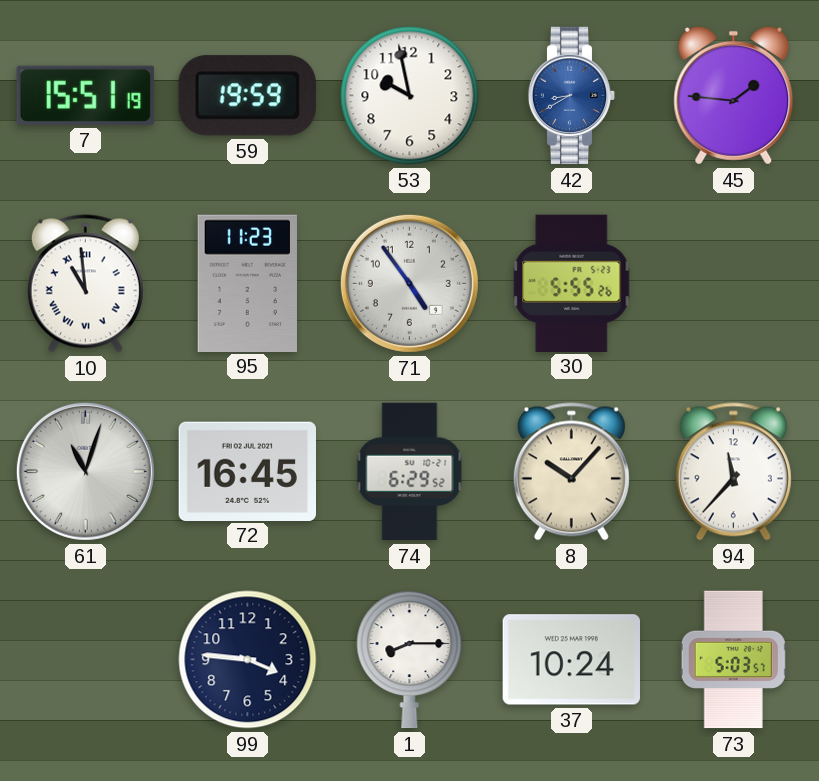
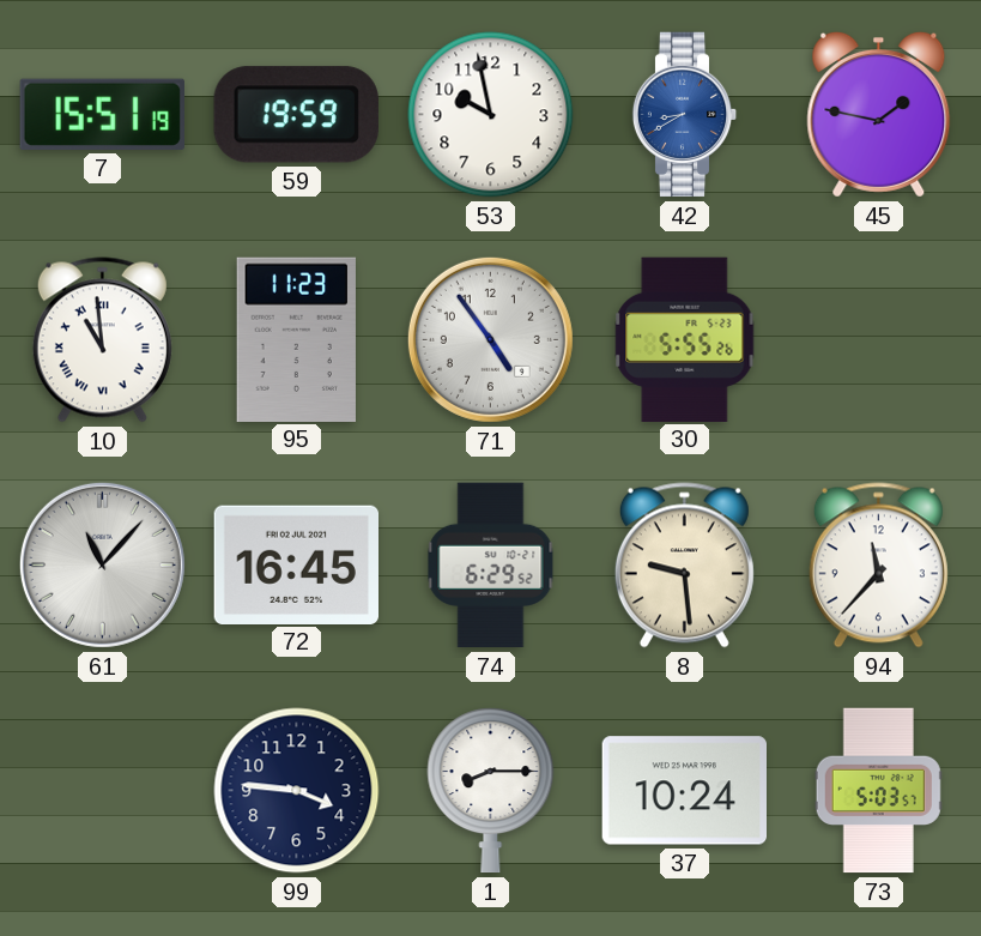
45: 1:46 -> 1:47
61: 11:03 -> 11:07
8: 10:07 -> 9:29
